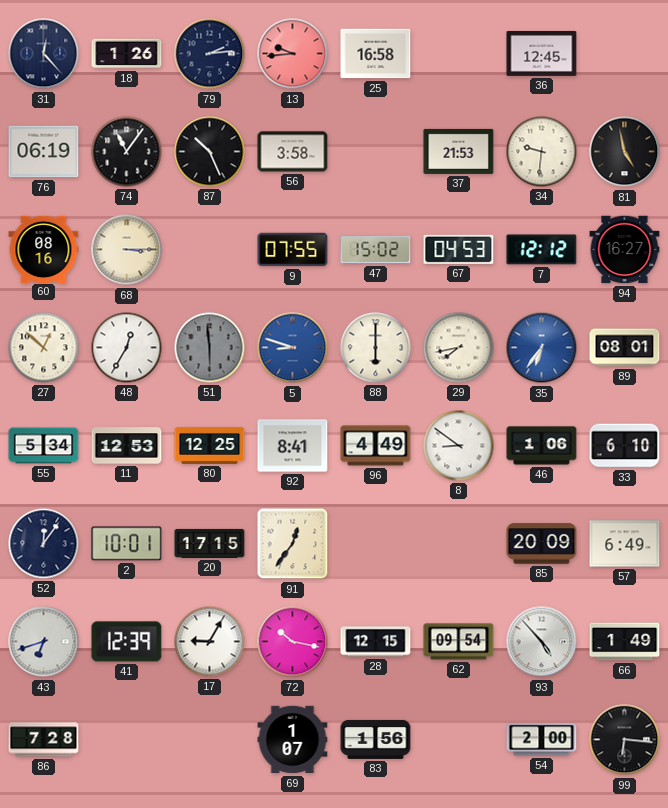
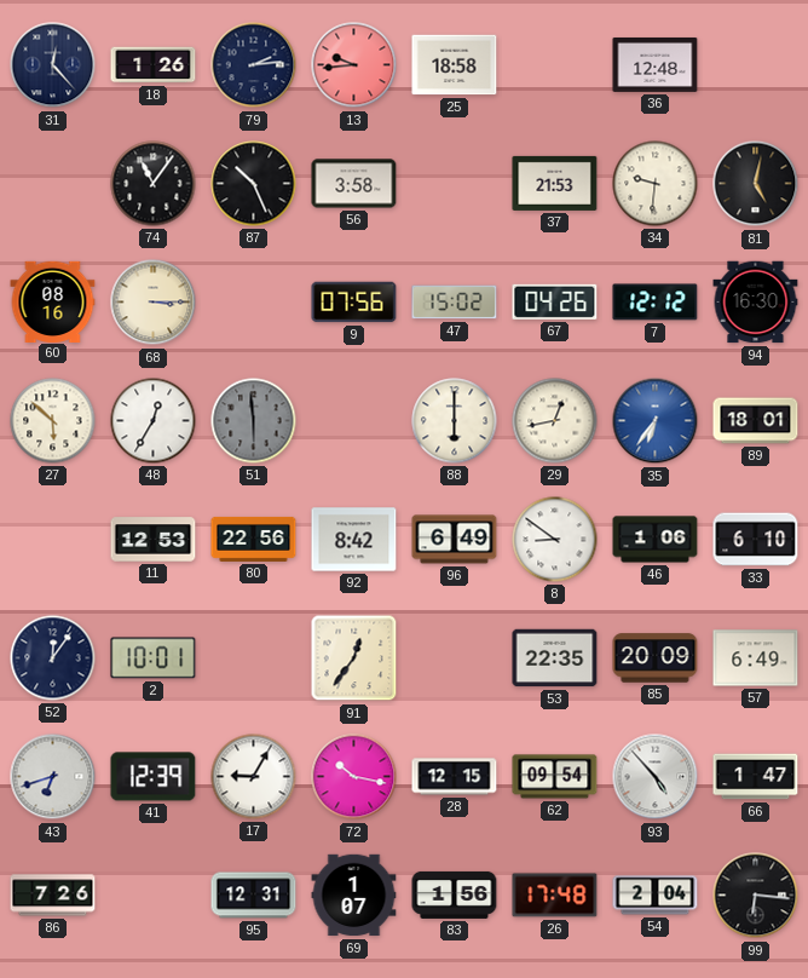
25: 16:58 -> 18:58
36: 12:45 -> 12:48
76: 06:19 -> none
81: 4:58 -> 5:02
9: 07:55 -> 07:56
67: 04:53 -> 04:26
94: 16:27 -> 16:30
27: 12:52 -> 5:52
5: 8:48 -> none
29: 7:43 -> 12:43
89: 08:01 -> 18:01
55: 5:34 -> none
80: 12:25 -> 22:56
92: 8:41 -> 8:42
96: 4:49 -> 6:49
20: 17:15 -> none
53: none -> 22:35
66: 1:49 -> 1:47
86: 7:28 -> 7:26
95: none -> 12:31
26: none -> 17:48
54: 2:00 -> 2:04
